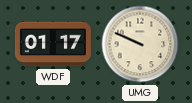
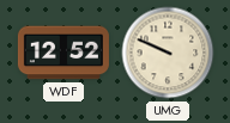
WDF: 01:17 -> 12:52
